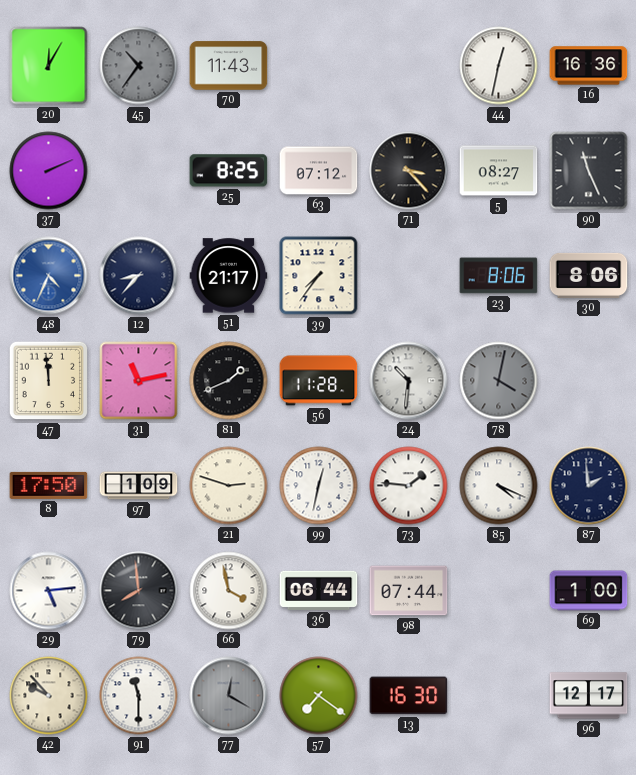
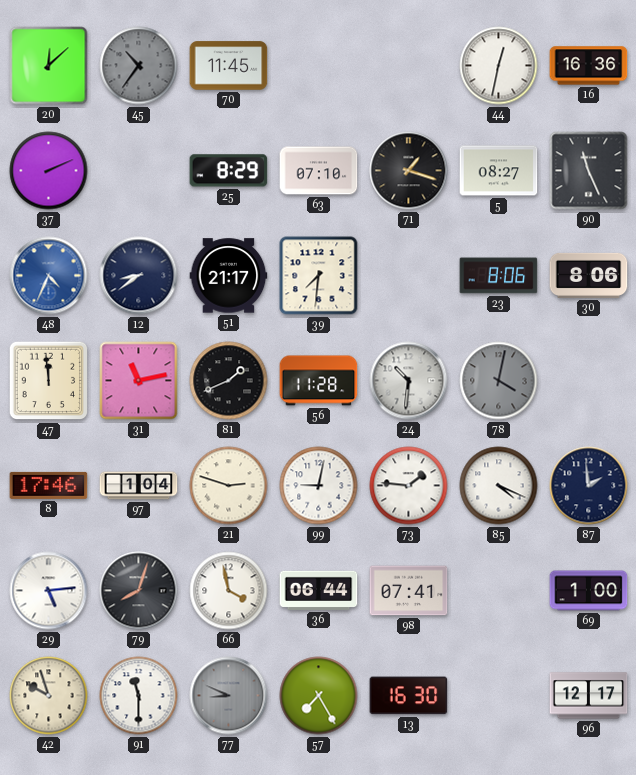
20: 12:05 -> 12:08
70: 11:43 -> 11:45
25: 8:25 -> 8:29
63: 07:12 -> 07:10
71: 3:23 -> 1:18
12: 8:37 -> 8:39
39: 7:36 -> 7:31
8: 17:50 -> 17:46
97: 1:09 -> 1:04
99: 12:32 -> 9:02
79: 7:59 -> 8:03
98: 07:44 -> 07:41
42: 9:53 -> 9:57
77: 12:20 -> 8:49
57: 7:21 -> 7:25
